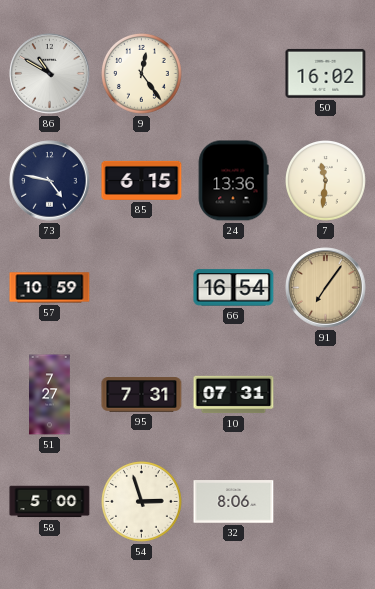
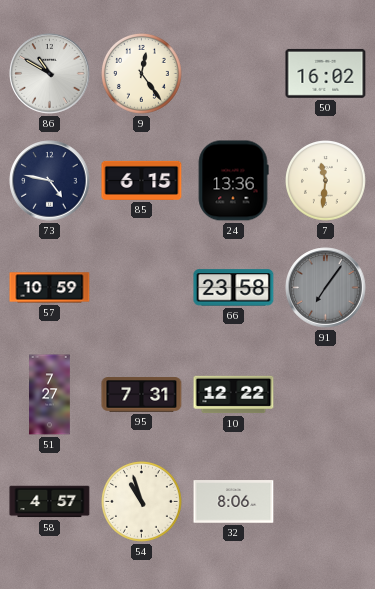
66: 16:54 -> 23:58
91 dial: champagne -> grey
10: 07:31 -> 12:22
58: 5:00 -> 4:57
54: 2:57 -> 10:57
